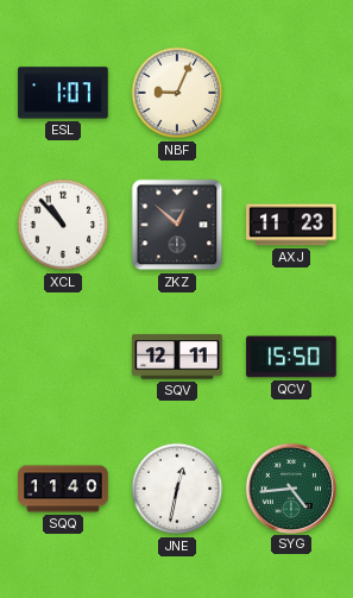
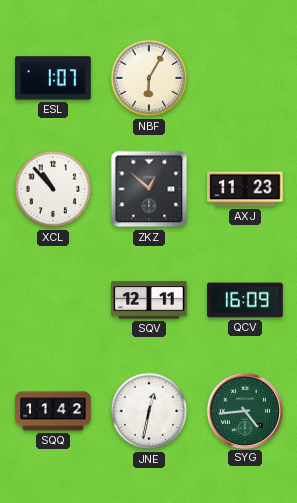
NBF: 9:04 -> 6:05
QCV: 15:50 -> 16:09
SQQ: 11:40 -> 11:42
